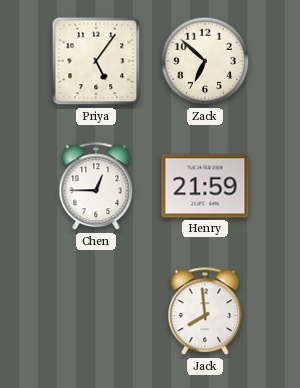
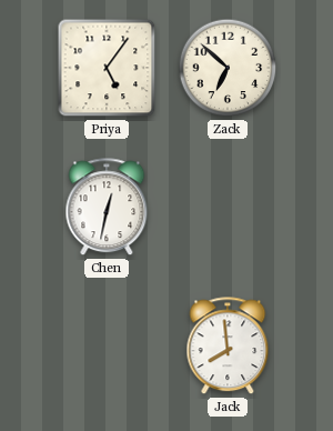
Chen: 12:45 -> 12:32
Henry: 21:59 -> none
